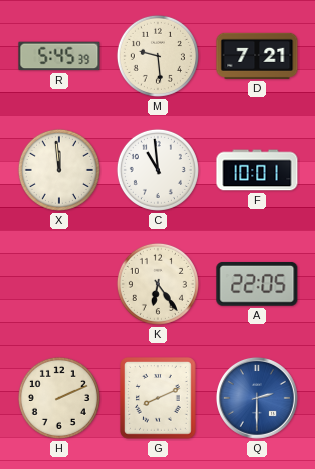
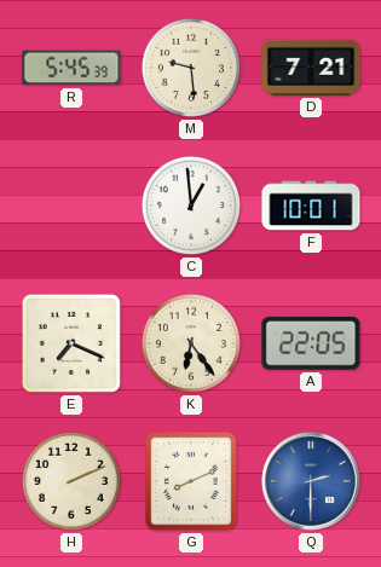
X: 11:59 -> none
C: 10:59 -> 12:59
E: none -> 7:19
